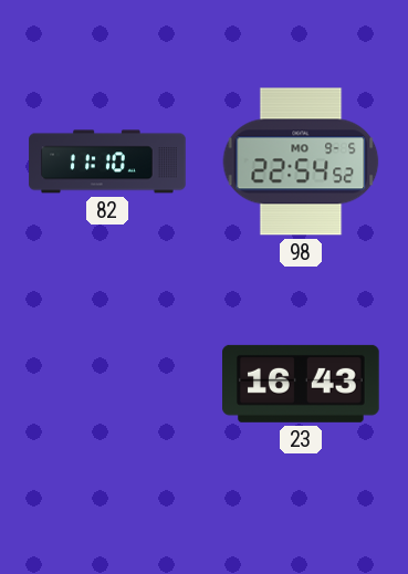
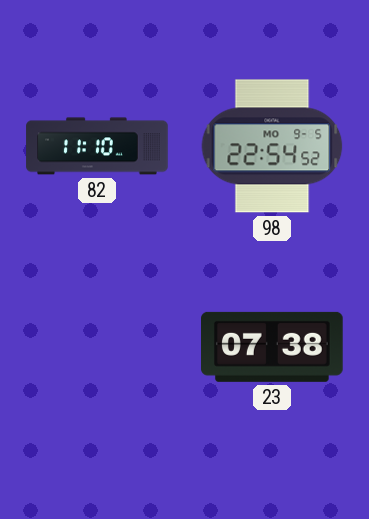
23: 16:43 -> 07:38
